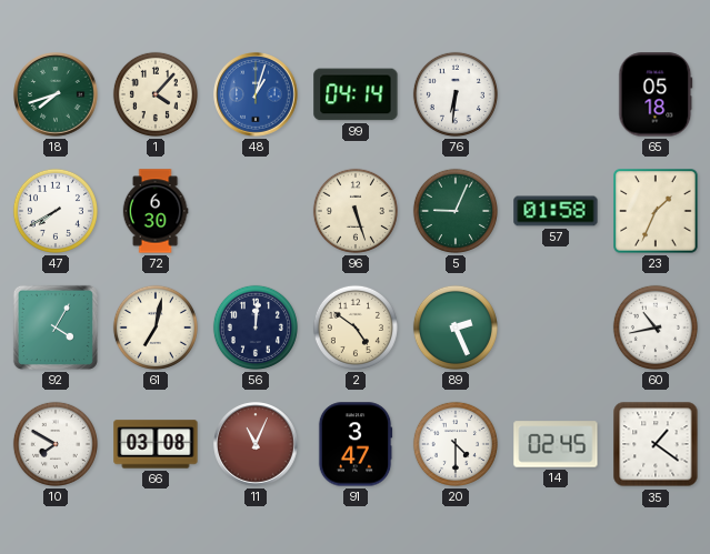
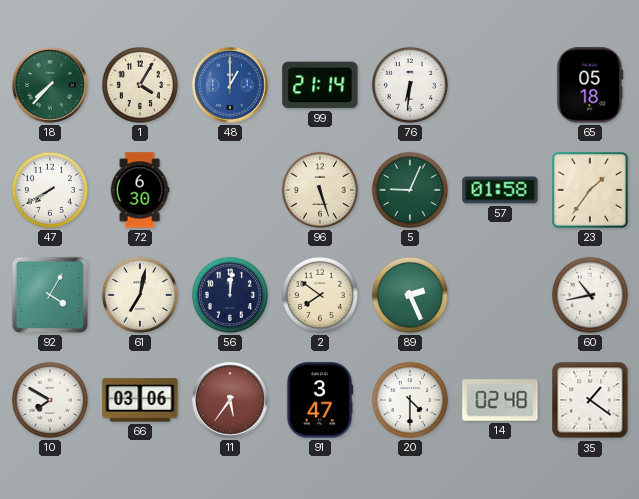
18: 7:42 -> 7:37
1: 4:07 -> 4:05
48: 1:03 -> 1:00
99: 04:14 -> 21:14
23: 1:34 -> 1:36
2: 4:51 -> 7:51
66: 03:08 -> 03:06
11: 11:04 -> 5:36
14: 02:45 -> 02:48
